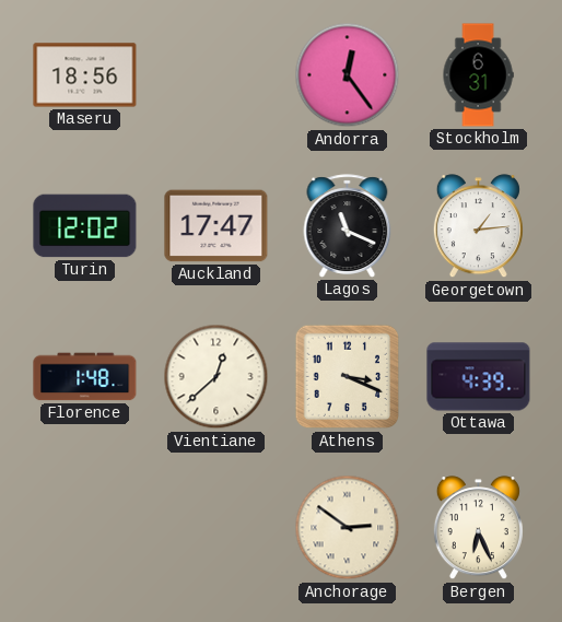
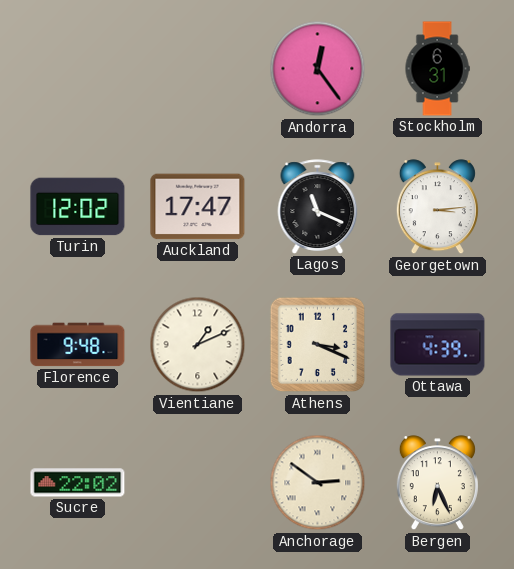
Maseru: 18:56 -> none
Georgetown: 1:14 -> 3:14
Florence: 1:48 -> 9:48
Vientiane: 12:38 -> 1:11
Sucre: none -> 22:02
